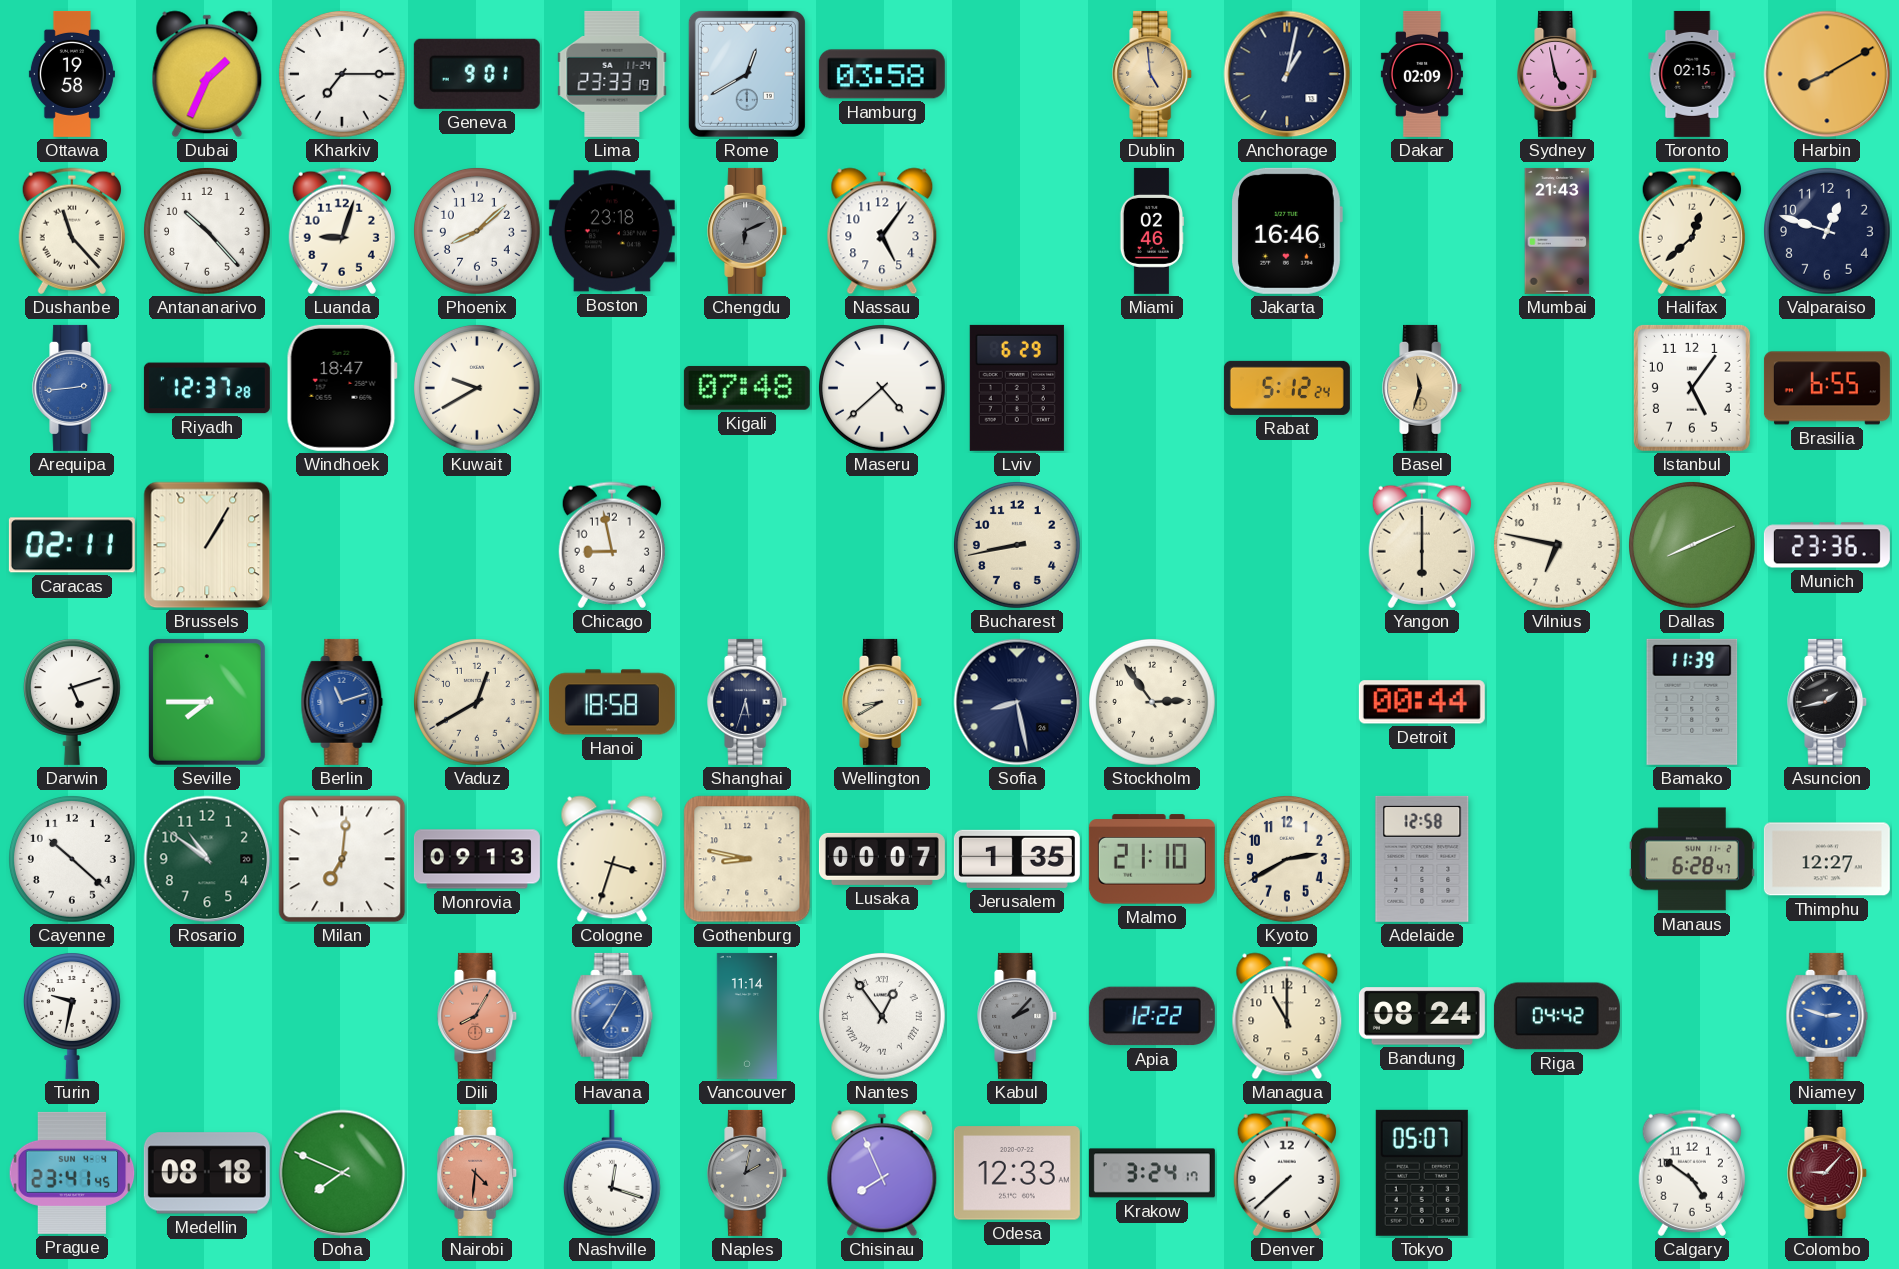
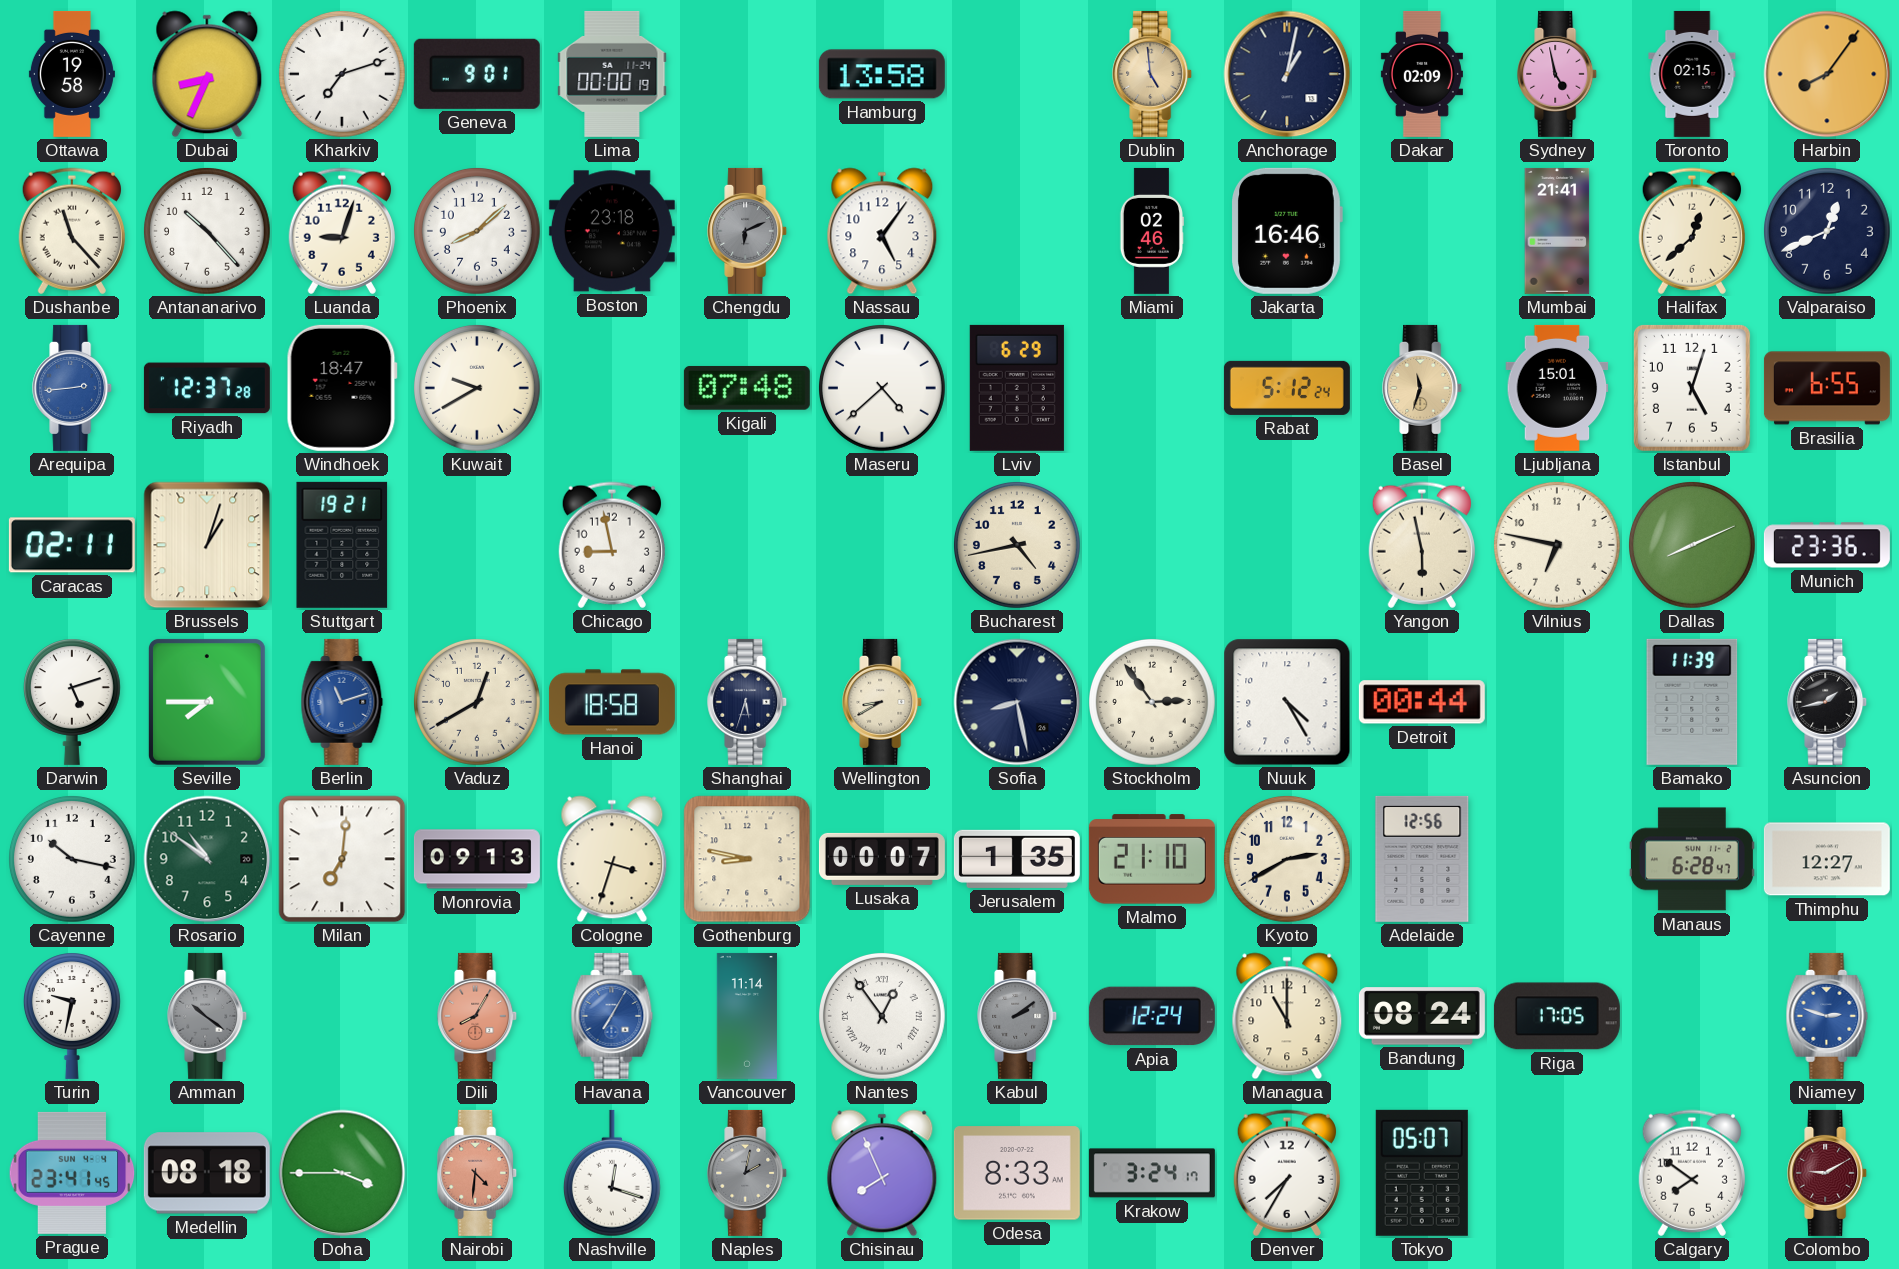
Dubai: 1:34 -> 8:34
Kharkiv: 7:15 -> 7:12
Lima: 23:33 -> 00:00
Rome: 12:40 -> none
Hamburg: 03:58 -> 13:58
Harbin: 8:10 -> 8:06
Mumbai: 21:43 -> 21:41
Valparaiso: 12:48 -> 12:41
Ljubljana: none -> 15:01
Istanbul: 5:06 -> 5:03
Brussels: 1:05 -> 1:03
Stuttgart: none -> 19:21
Bucharest: 8:43 -> 4:43
Yangon: 6:00 -> 5:58
Nuuk: none -> 4:25
Cayenne: 10:22 -> 10:17
Adelaide: 12:58 -> 12:56
Amman: none -> 10:21
Kabul: 2:07 -> 2:09
Apia: 12:22 -> 12:24
Riga: 04:42 -> 17:05
Doha: 7:49 -> 3:45
Odesa: 12:33 -> 8:33
Denver: 7:38 -> 7:35
Calgary: 4:51 -> 7:51
Colombo: 9:07 -> 9:10
